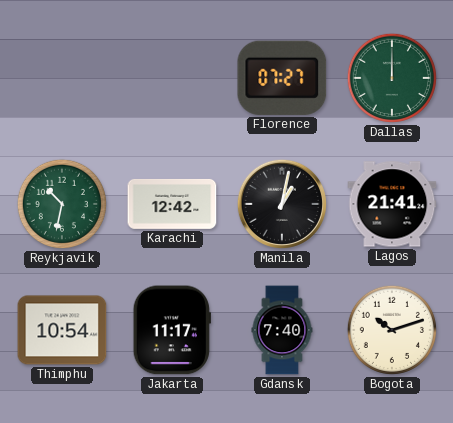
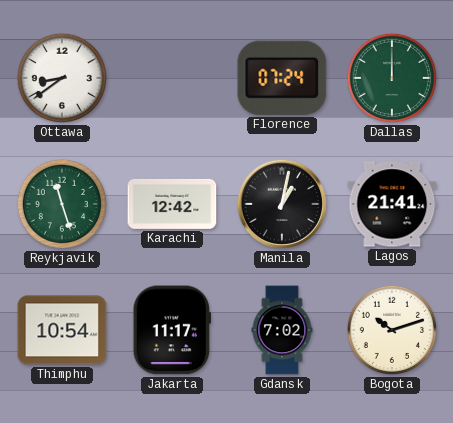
Ottawa: none -> 8:39
Florence: 07:27 -> 07:24
Reykjavik: 10:32 -> 11:27
Gdansk: 7:40 -> 7:02
